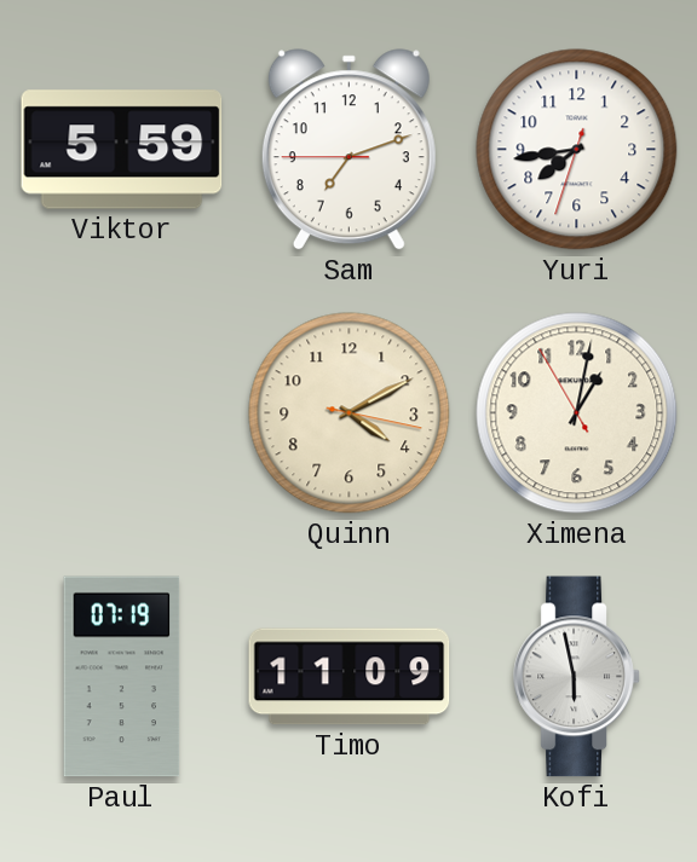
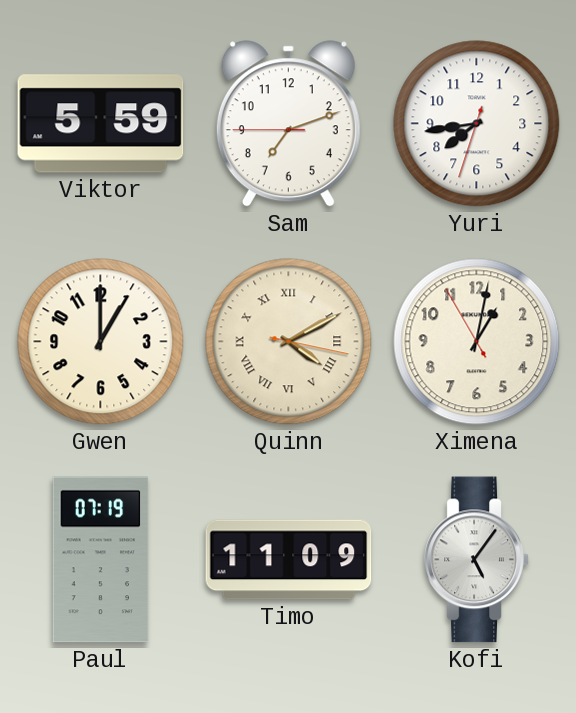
Gwen: none -> 1:00
Quinn numerals: Arabic -> Roman
Kofi: 5:58 -> 5:06
